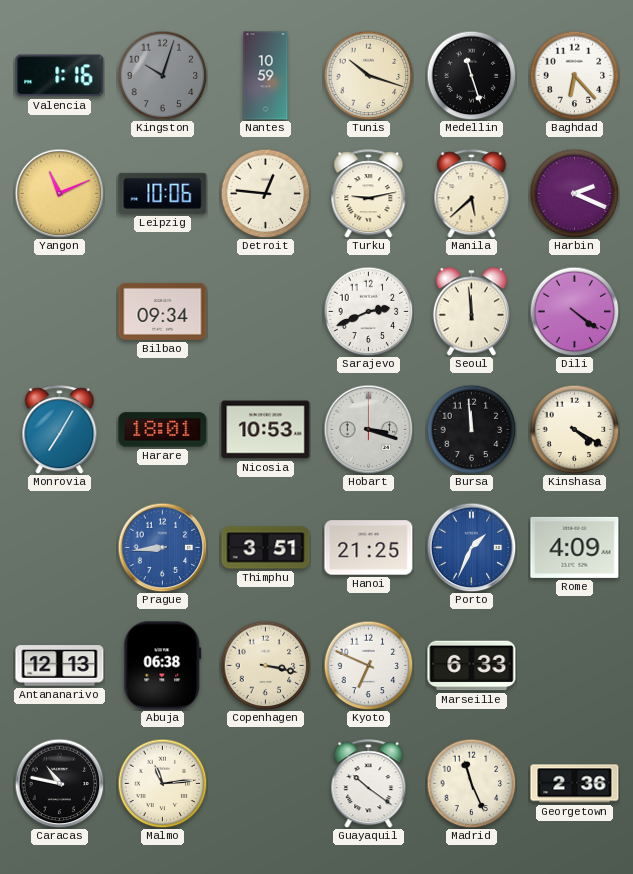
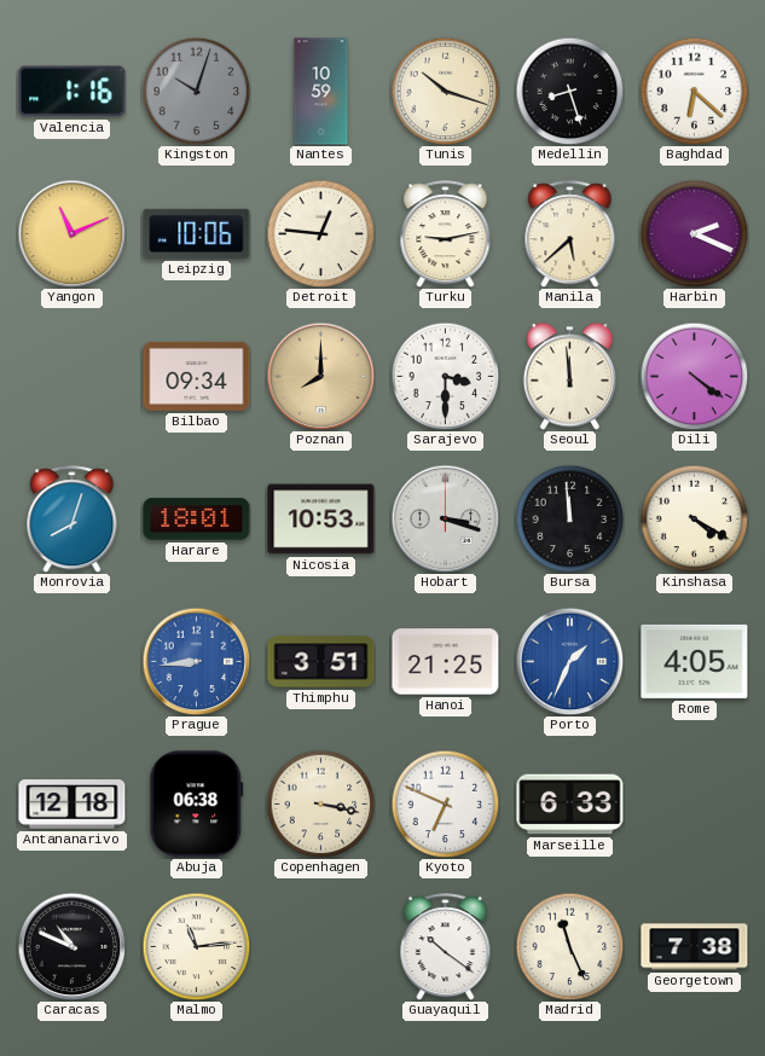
Medellin: 11:27 -> 8:27
Baghdad: 6:23 -> 6:22
Poznan: none -> 8:00
Sarajevo: 2:41 -> 3:30
Monrovia: 7:05 -> 8:03
Rome: 4:09 -> 4:05
Antananarivo: 12:13 -> 12:18
Caracas: 10:47 -> 10:49
Georgetown: 2:36 -> 7:38
